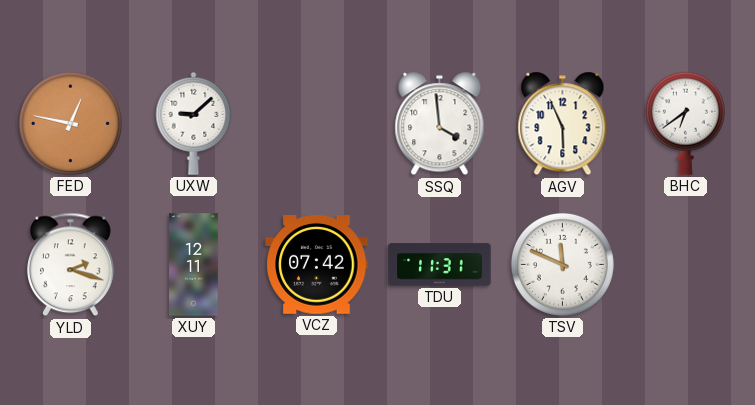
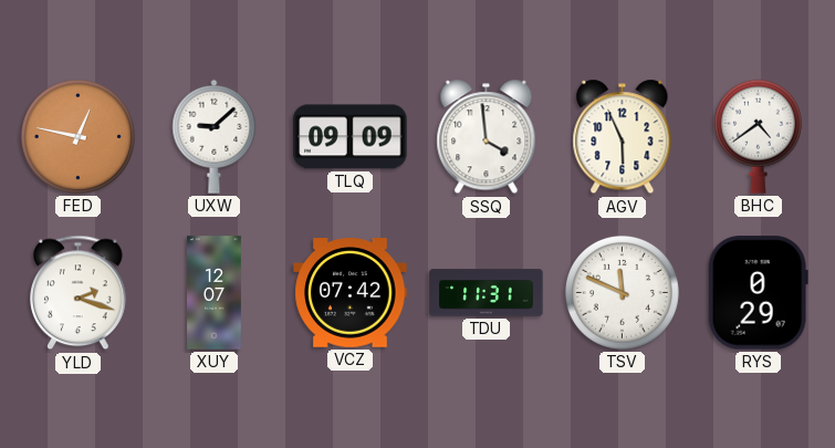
TLQ: none -> 09:09
BHC: 6:39 -> 4:39
XUY: 12:11 -> 12:07
RYS: none -> 0:29
